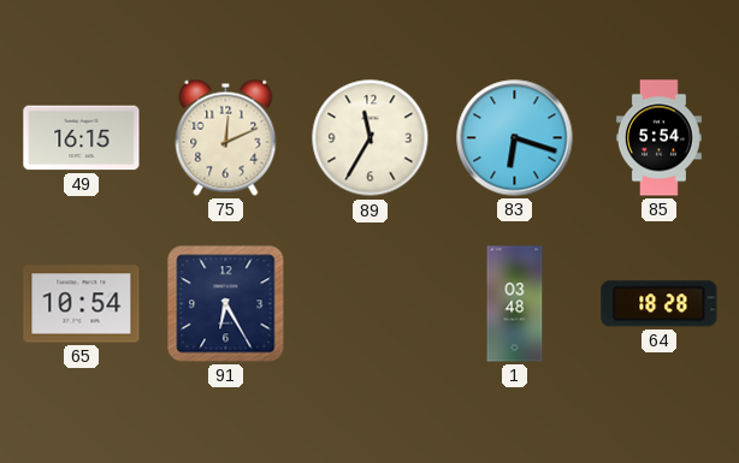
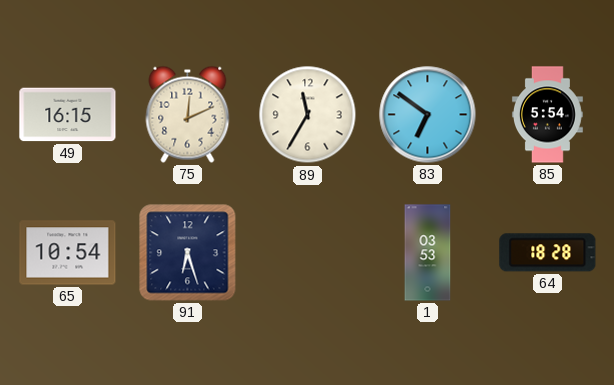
83: 6:18 -> 6:51
91: 6:25 -> 6:27
1: 03:48 -> 03:53
